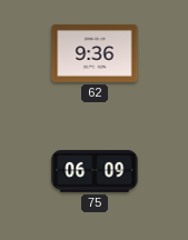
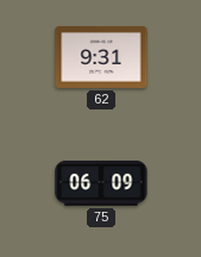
62: 9:36 -> 9:31
